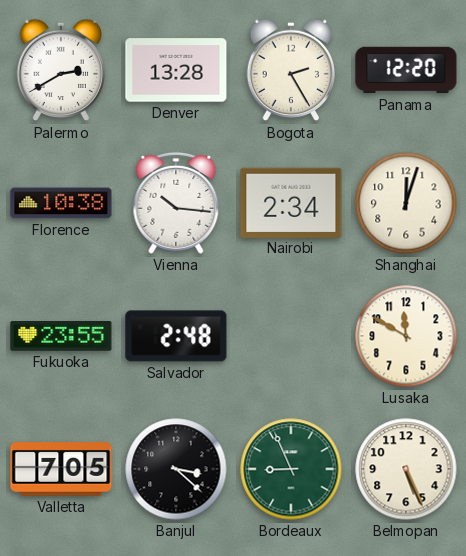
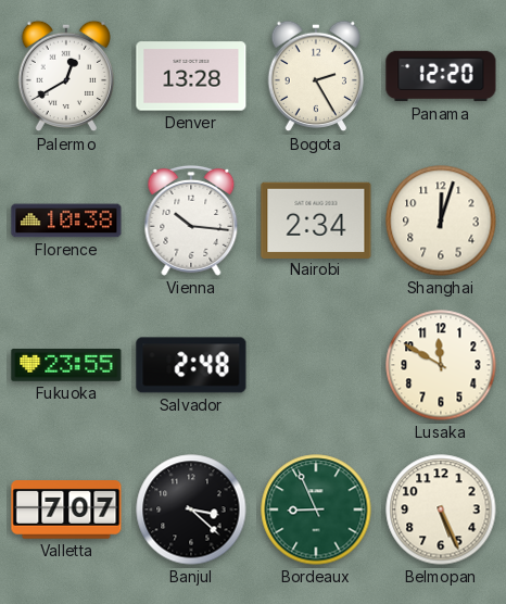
Palermo: 2:40 -> 12:40
Valletta: 7:05 -> 7:07
